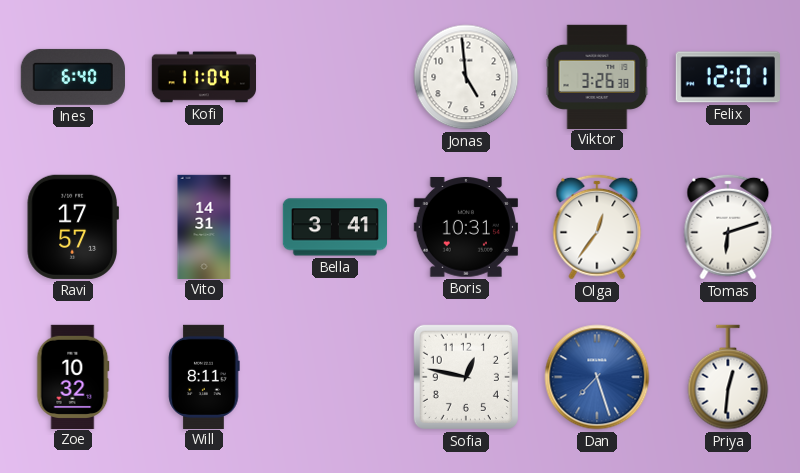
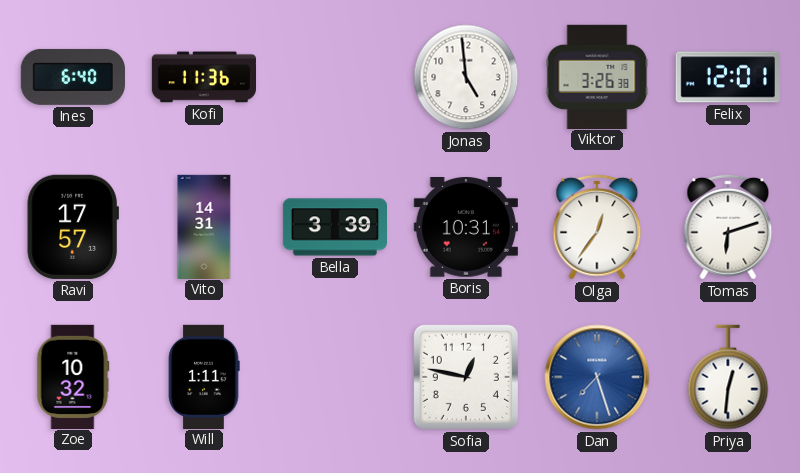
Kofi: 11:04 -> 11:36
Bella: 3:41 -> 3:39
Will: 8:11 -> 1:11
